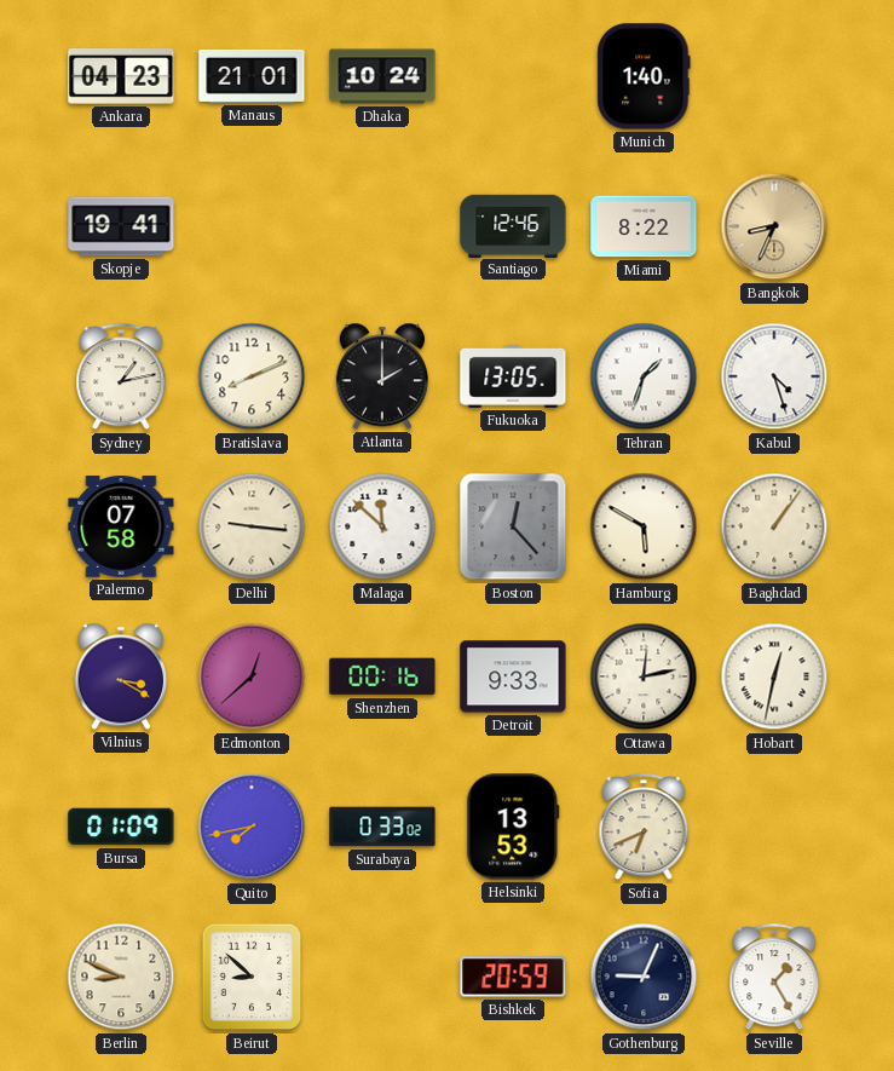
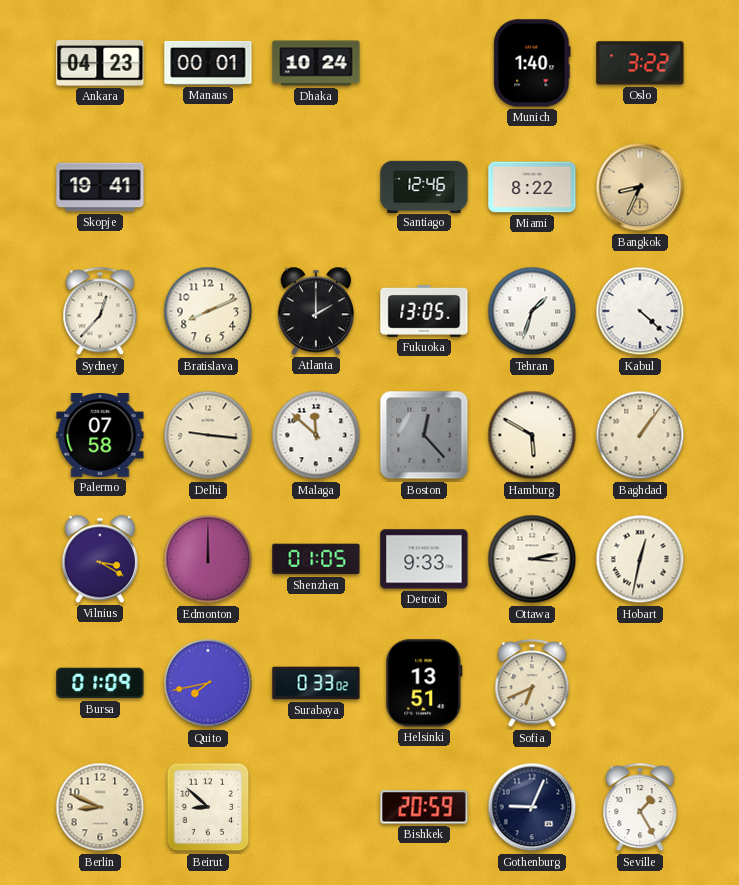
Manaus: 21:01 -> 00:01
Oslo: none -> 3:22
Sydney: 1:13 -> 12:37
Kabul: 4:27 -> 4:22
Edmonton: 12:38 -> 12:00
Shenzhen: 00:16 -> 01:05
Ottawa: 12:13 -> 3:13
Helsinki: 13:53 -> 13:51
